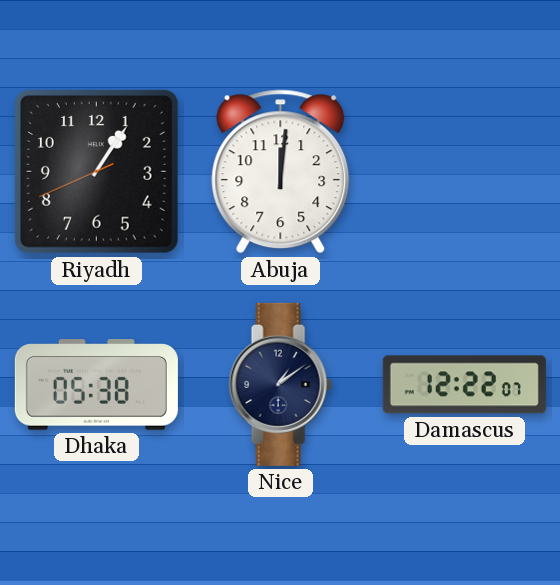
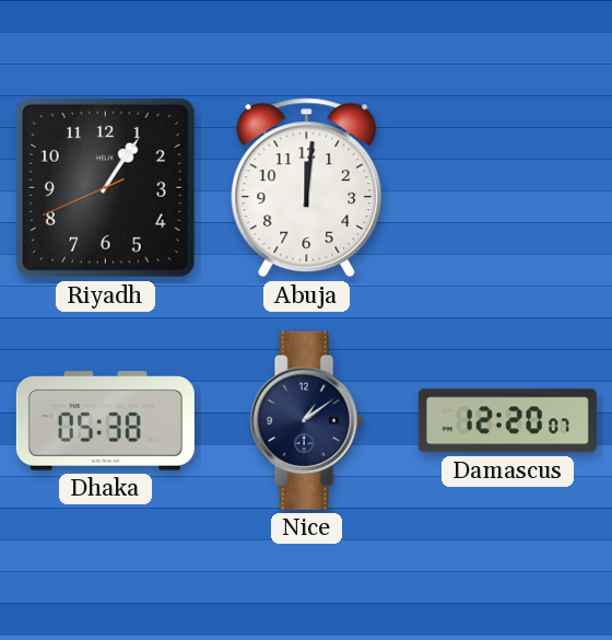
Damascus: 12:22 -> 12:20
